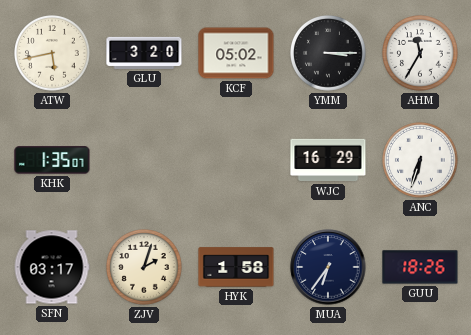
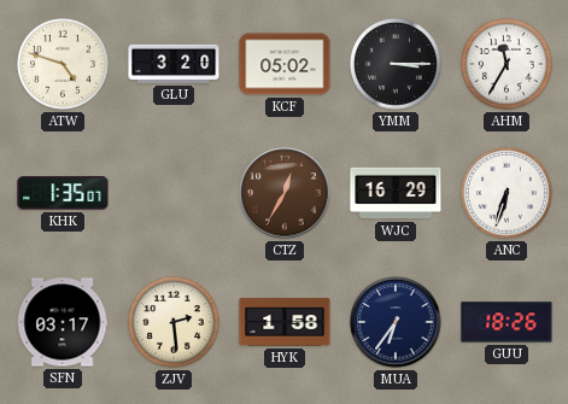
ATW: 5:43 -> 4:48
CTZ: none -> 12:35
ZJV: 2:03 -> 2:29
